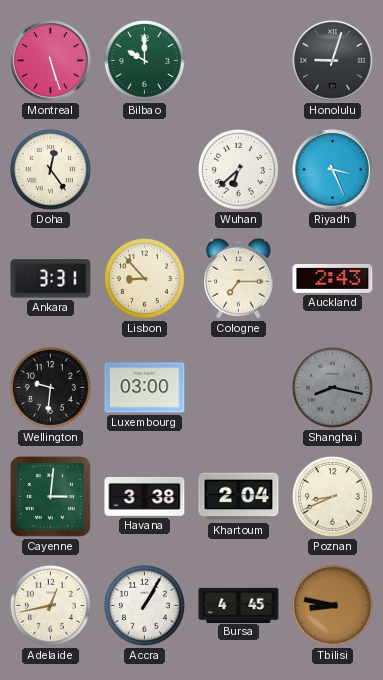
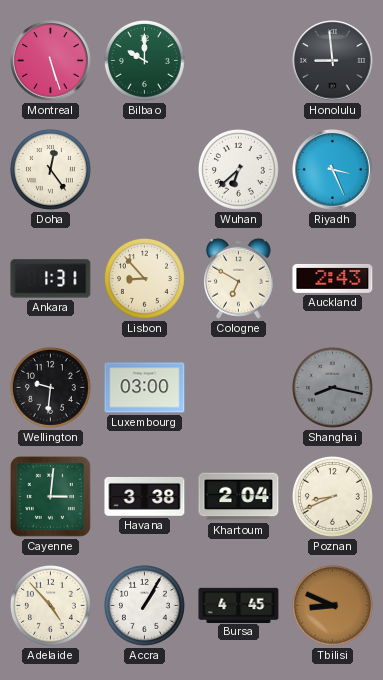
Honolulu: 9:03 -> 8:59
Ankara: 3:31 -> 1:31
Cologne: 7:15 -> 6:50
Adelaide: 12:43 -> 4:53
Tbilisi: 8:47 -> 8:49
